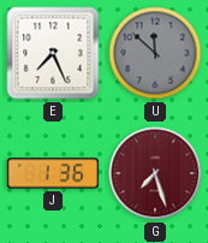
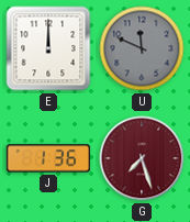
E: 7:26 -> 12:00
U: 11:52 -> 11:49
